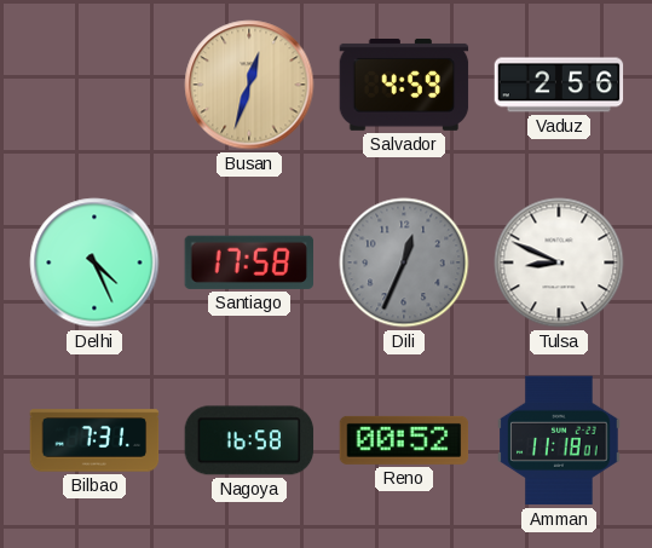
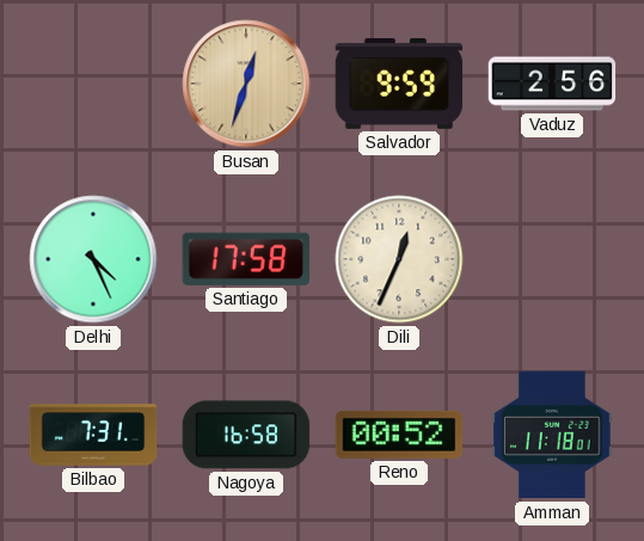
Salvador: 4:59 -> 9:59
Dili dial: grey -> cream
Tulsa: 8:49 -> none
